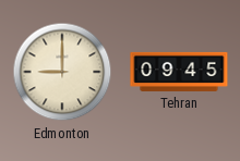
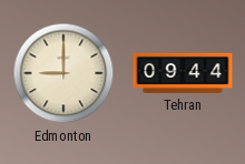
Tehran: 09:45 -> 09:44
